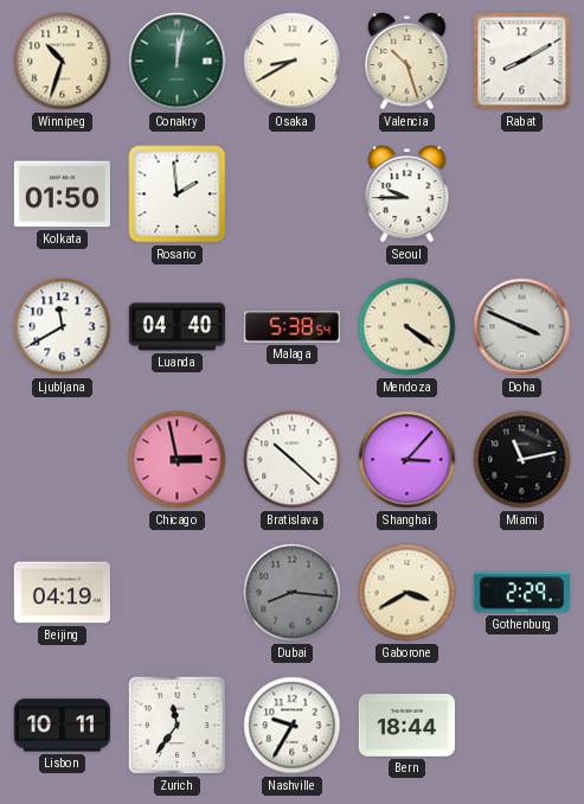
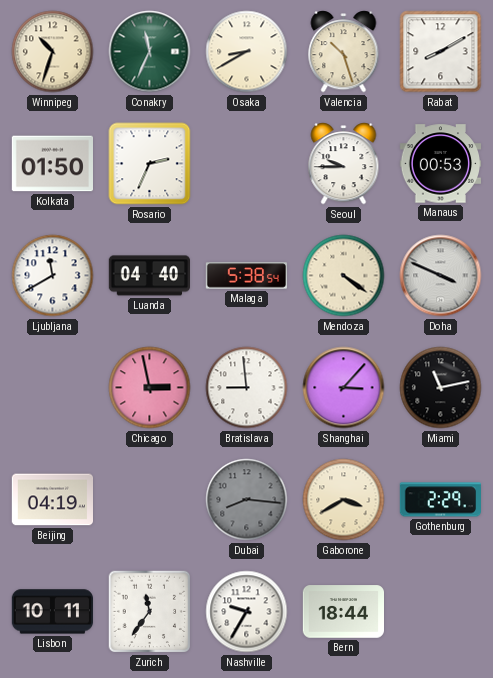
Conakry: 12:02 -> 11:34
Rosario: 1:59 -> 2:34
Manaus: none -> 00:53
Bratislava: 10:22 -> 8:59
